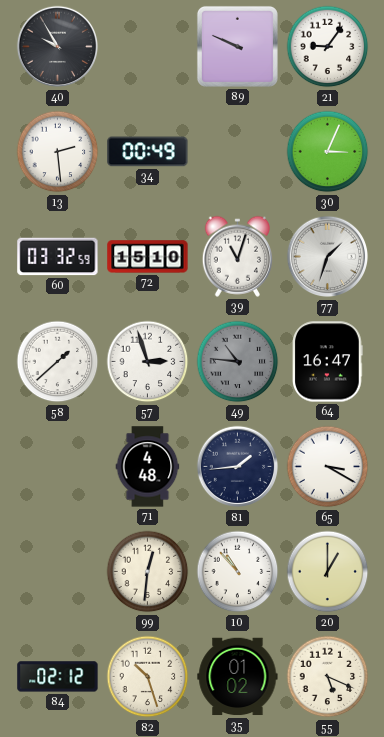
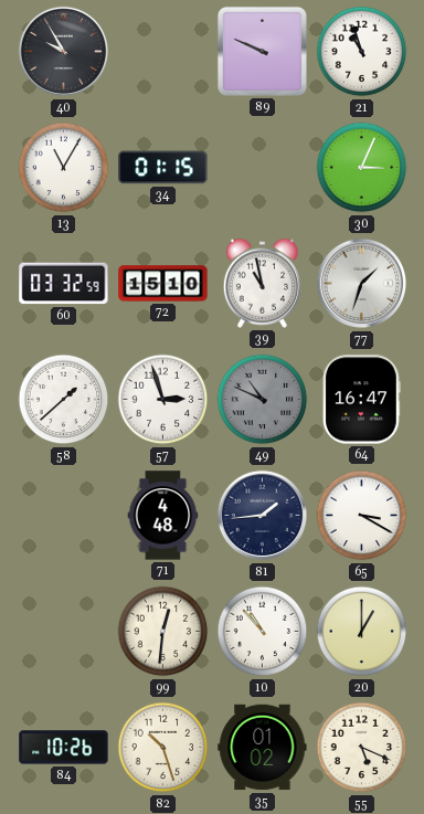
21: 9:06 -> 10:57
13: 2:29 -> 11:05
34: 00:49 -> 01:15
39: 11:03 -> 10:58
49: 10:46 -> 10:49
84: 02:12 -> 10:26
